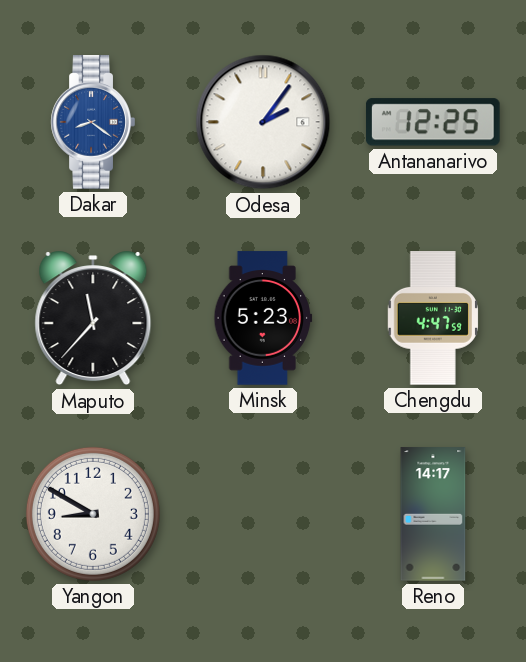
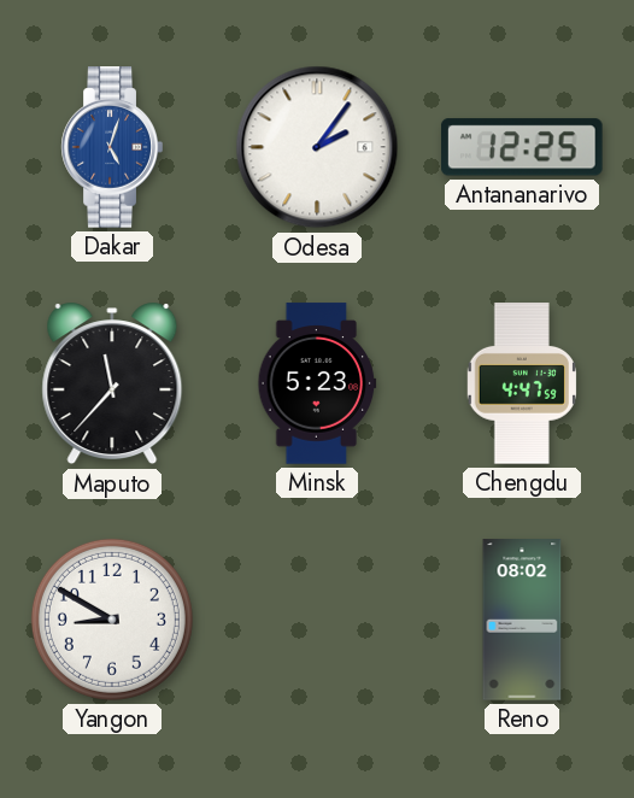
Dakar: 8:21 -> 5:03
Reno: 14:17 -> 08:02
